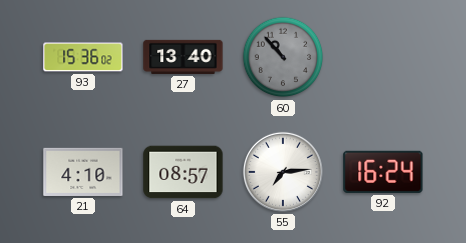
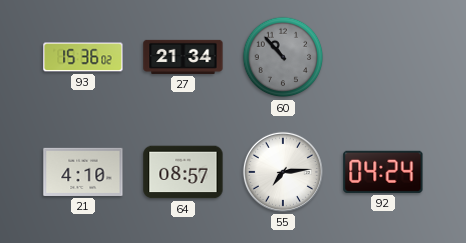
27: 13:40 -> 21:34
92: 16:24 -> 04:24
